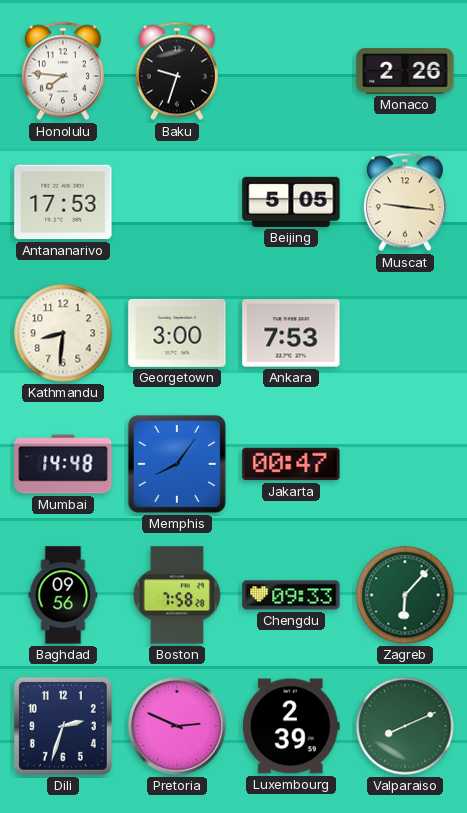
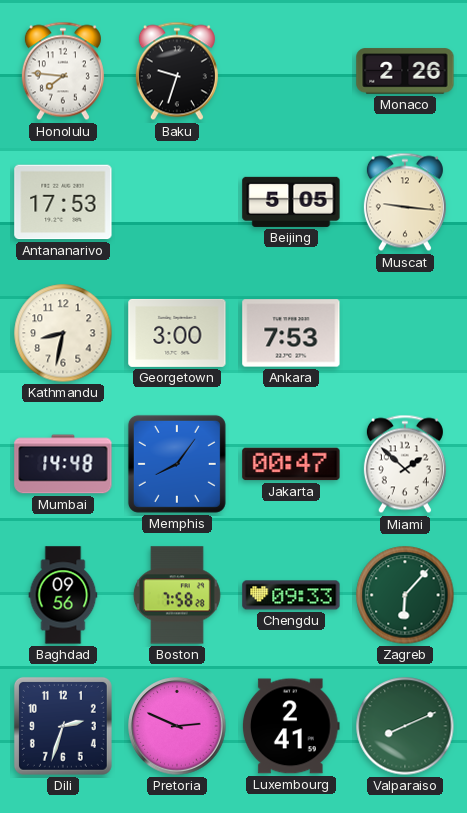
Kathmandu: 8:31 -> 8:32
Miami: none -> 1:52
Luxembourg: 2:39 -> 2:41
